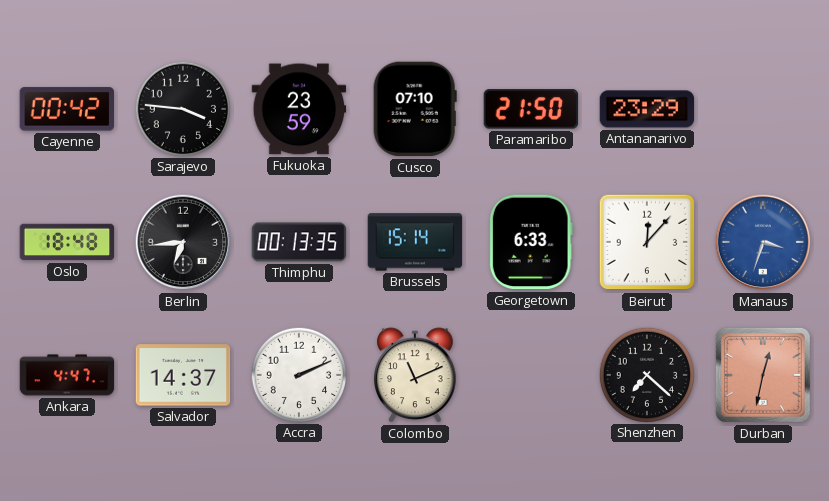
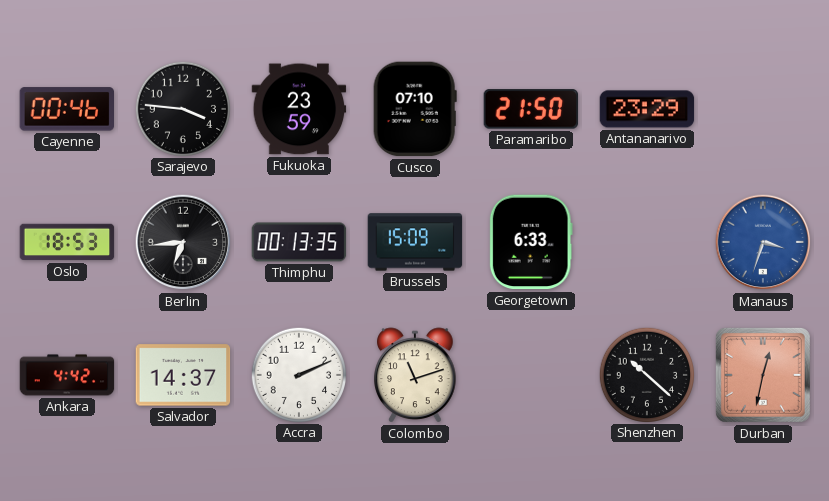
Cayenne: 00:42 -> 00:46
Oslo: 18:48 -> 18:53
Brussels: 15:14 -> 15:09
Beirut: 12:07 -> none
Ankara: 4:47 -> 4:42
Colombo: 11:11 -> 11:12
Shenzhen: 7:22 -> 10:22
